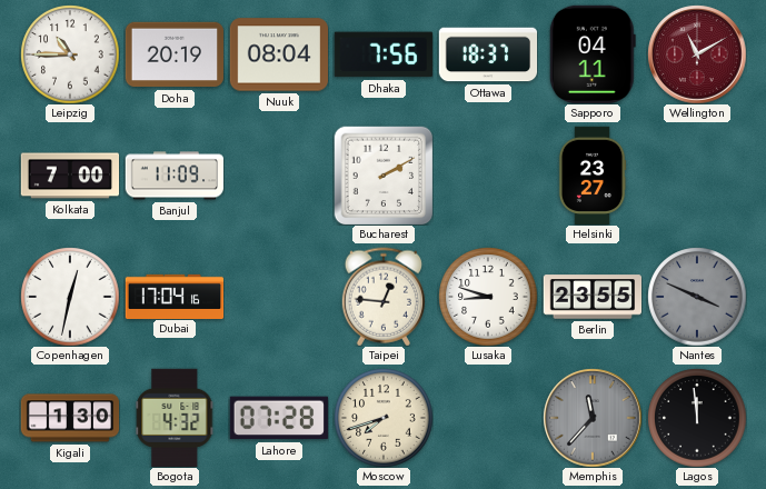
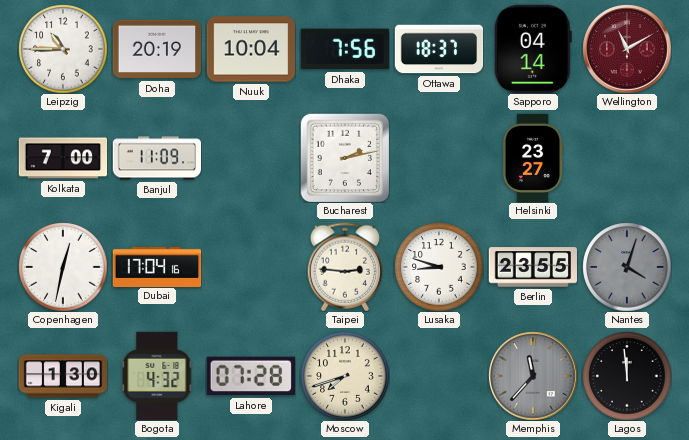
Nuuk: 08:04 -> 10:04
Sapporo: 04:11 -> 04:14
Bucharest: 2:10 -> 2:13
Taipei: 12:46 -> 2:46
Nantes: 3:49 -> 4:03
